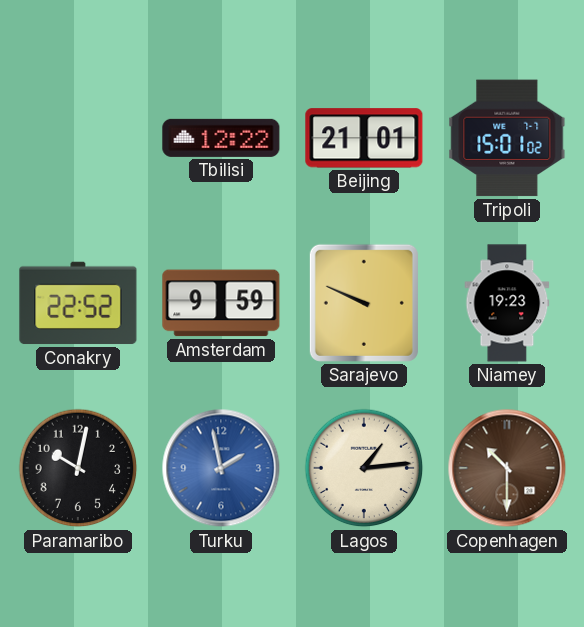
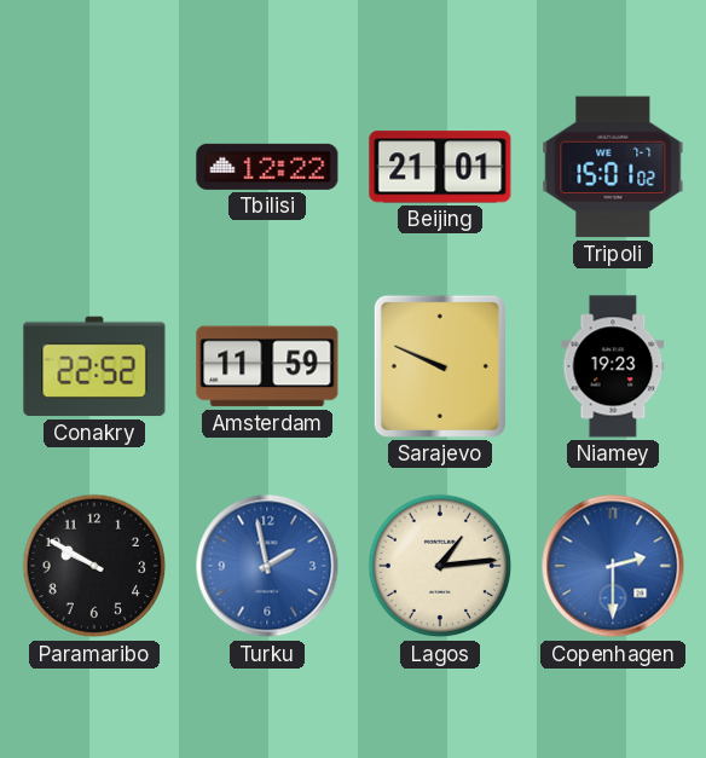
Amsterdam: 9:59 -> 11:59
Paramaribo: 10:02 -> 9:50
Copenhagen: 10:30 -> 2:30
Copenhagen dial: brown -> blue
